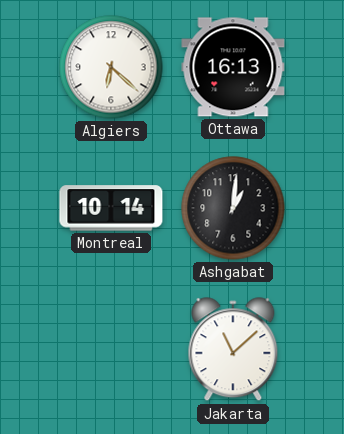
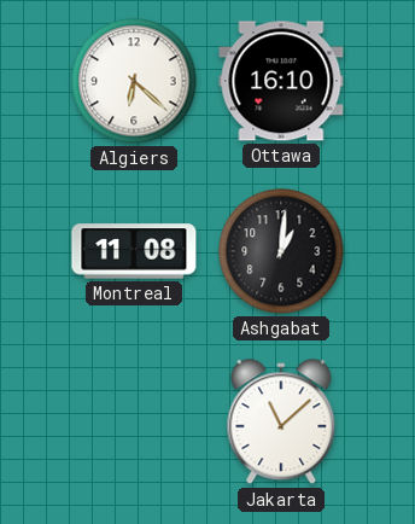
Ottawa: 16:13 -> 16:10
Montreal: 10:14 -> 11:08
